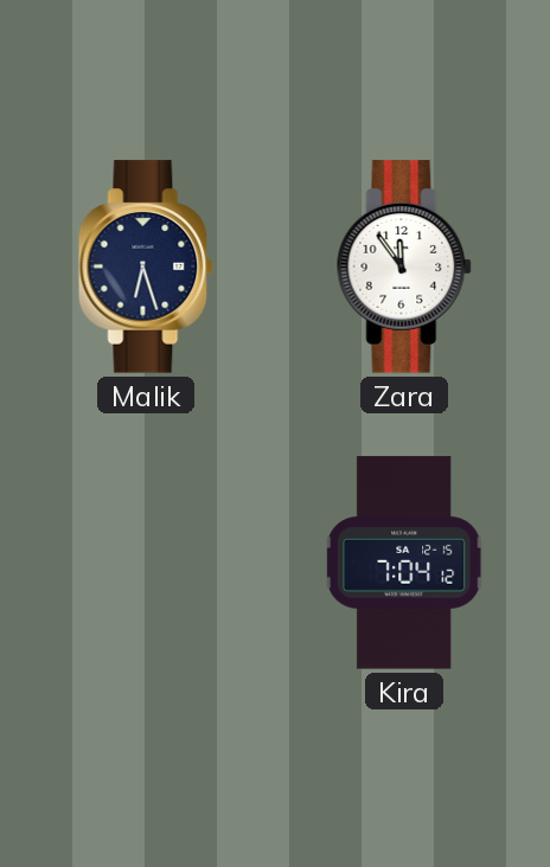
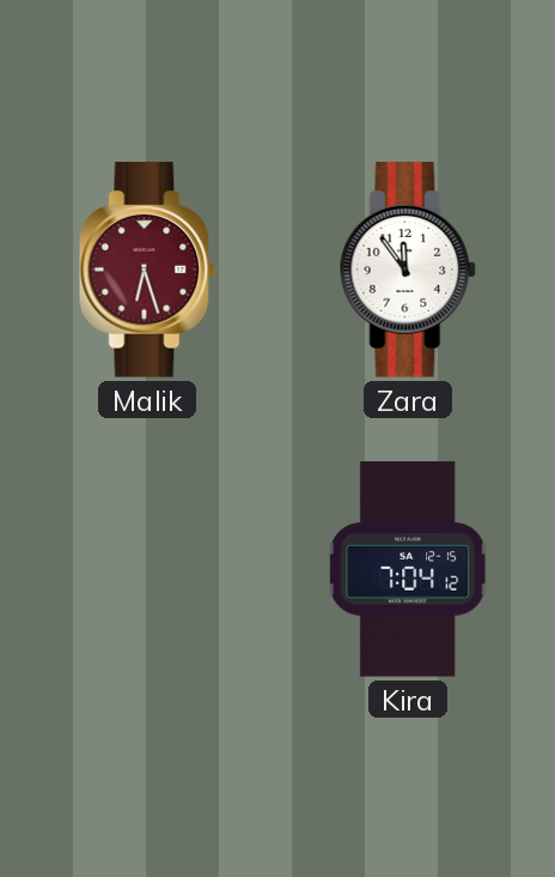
Malik dial: navy -> burgundy
